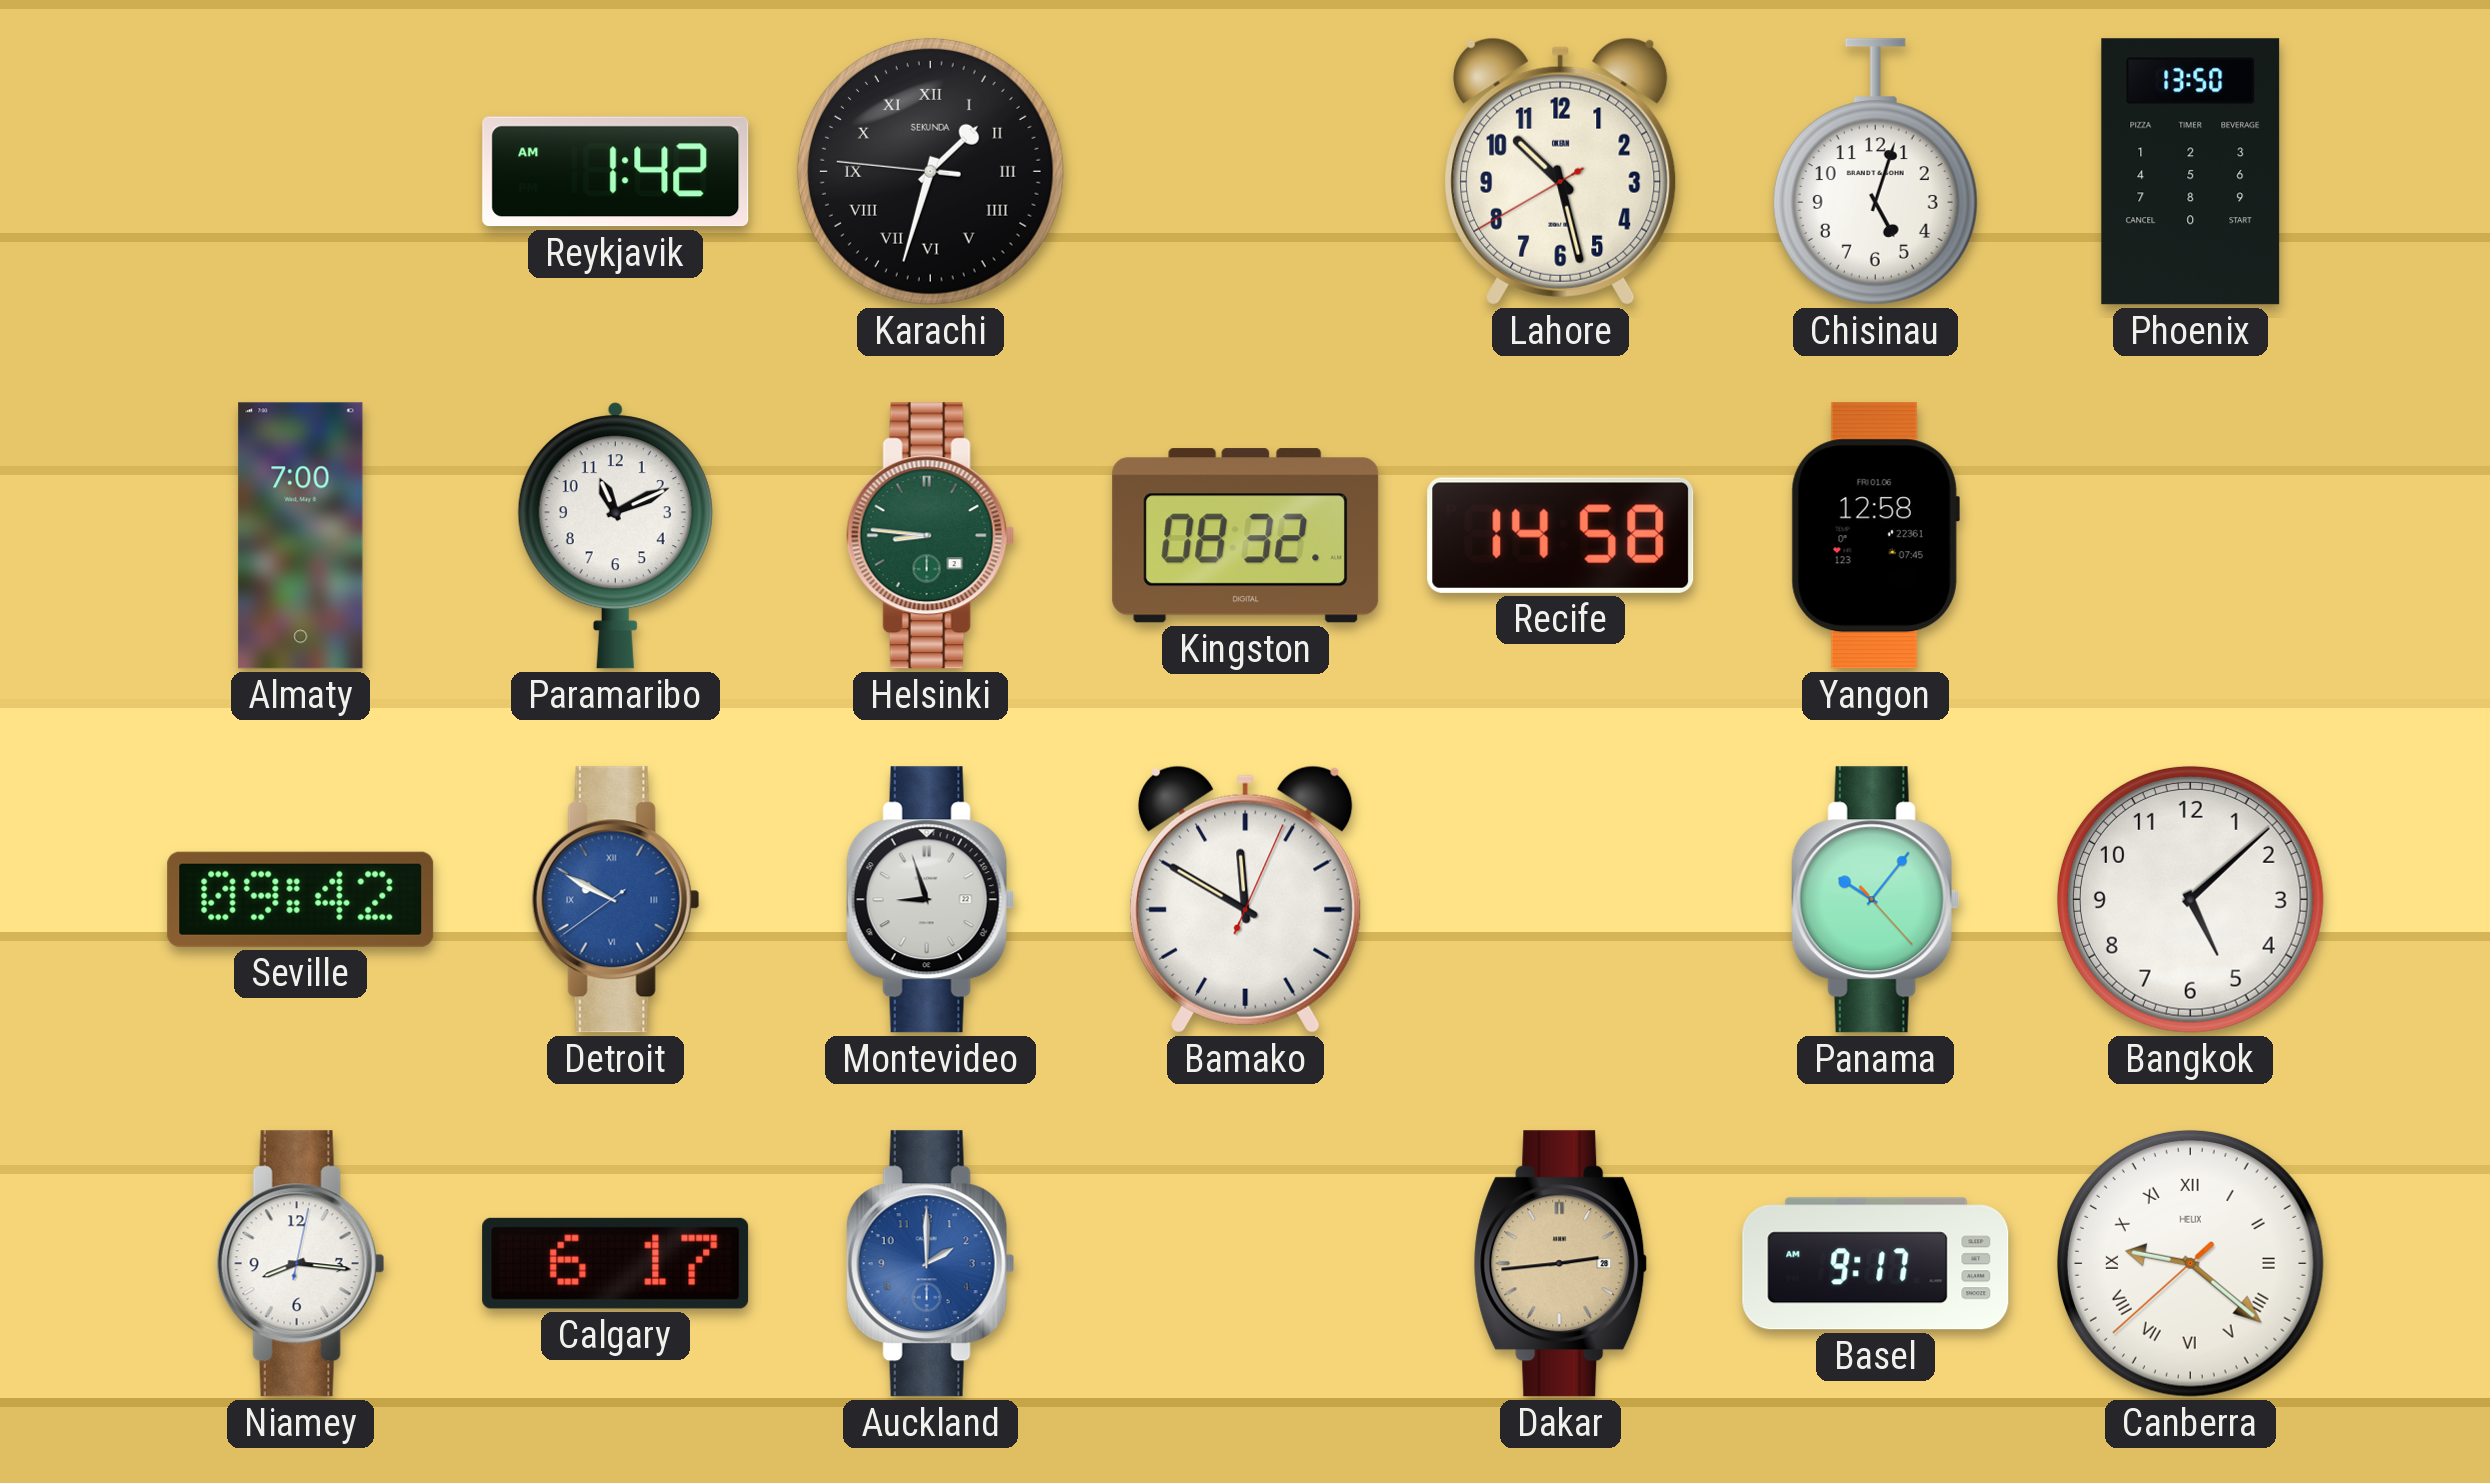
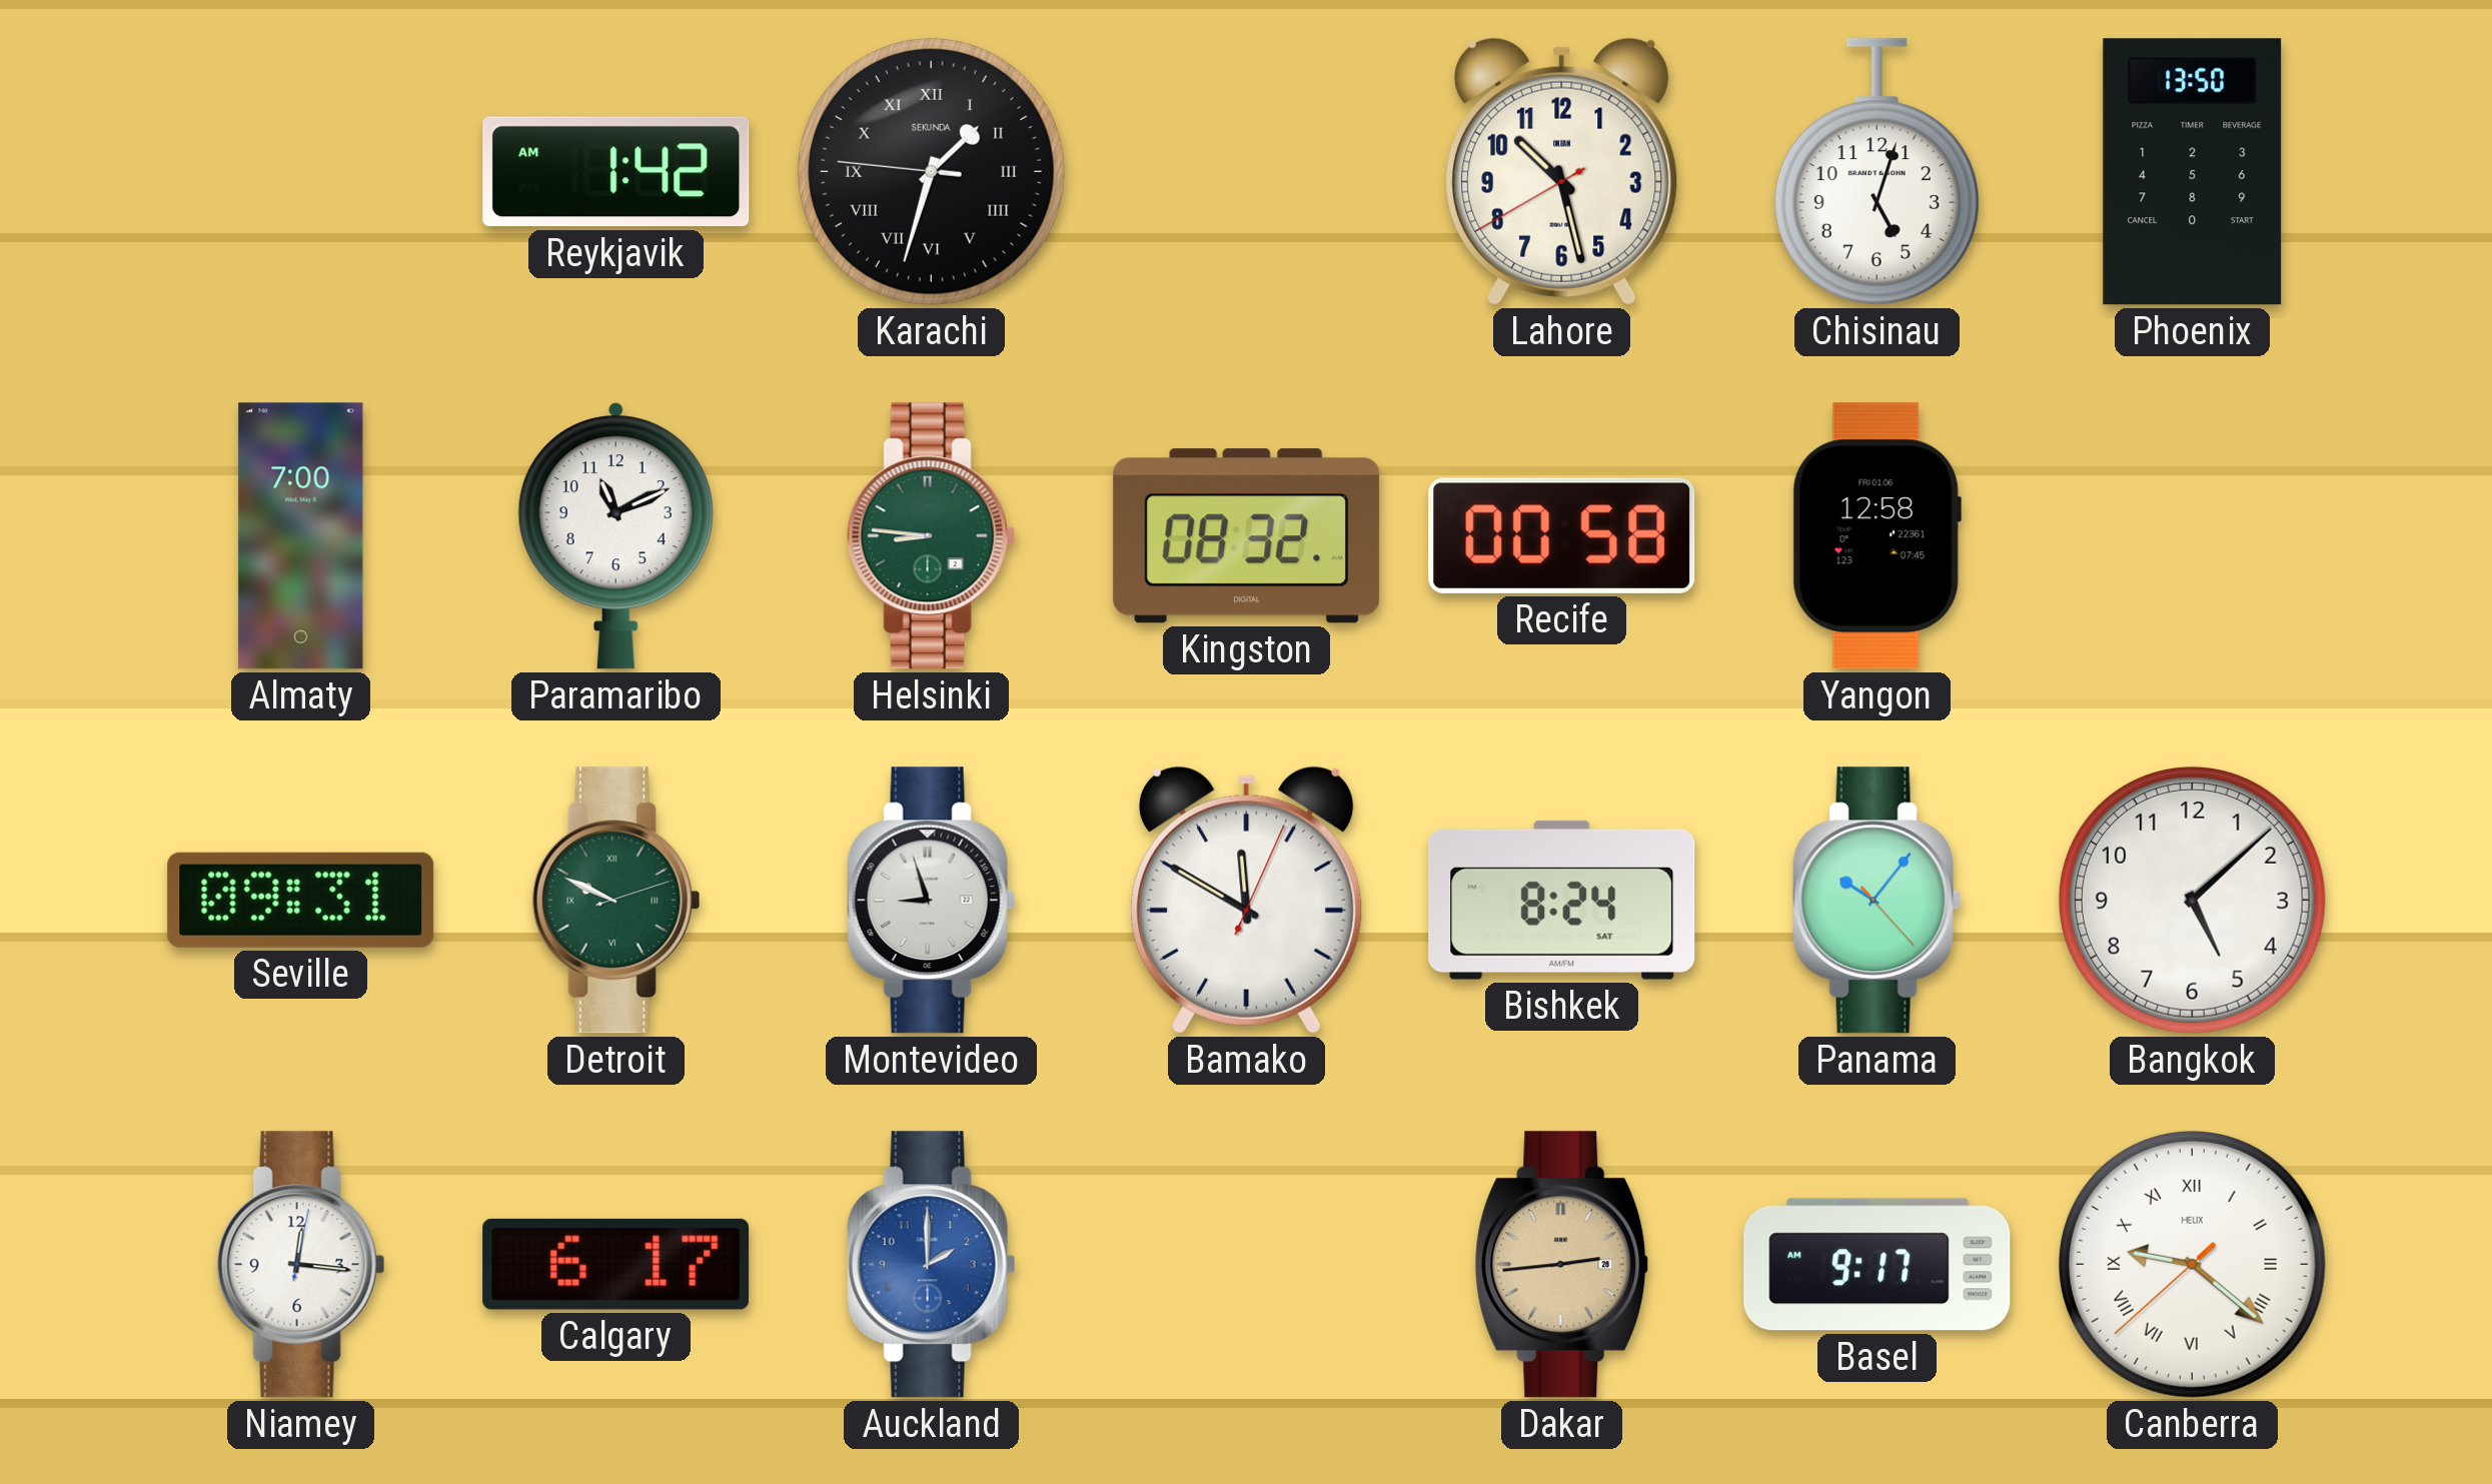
Recife: 14:58 -> 00:58
Seville: 09:42 -> 09:31
Detroit: 9:49:39 -> 9:49:12
Detroit dial: blue -> green
Bishkek: none -> 8:24
Niamey: 8:16 -> 12:16
